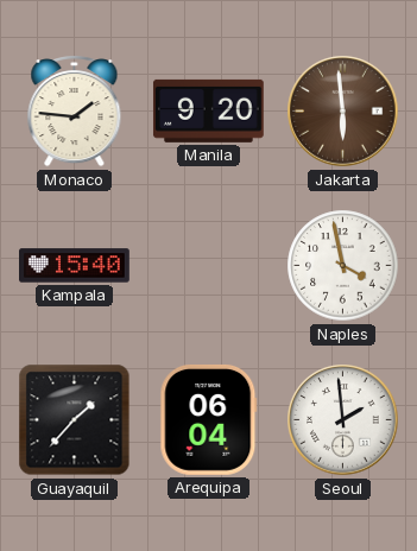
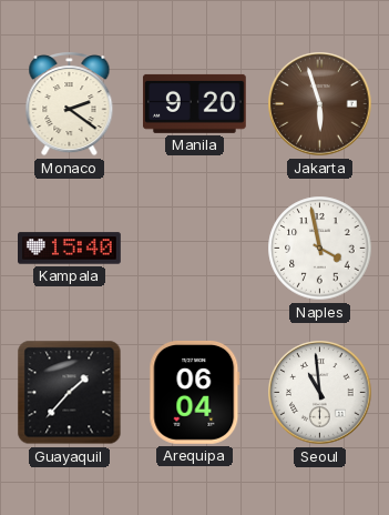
Monaco: 1:46 -> 2:21
Jakarta: 5:59 -> 5:57
Seoul: 1:59 -> 10:59
